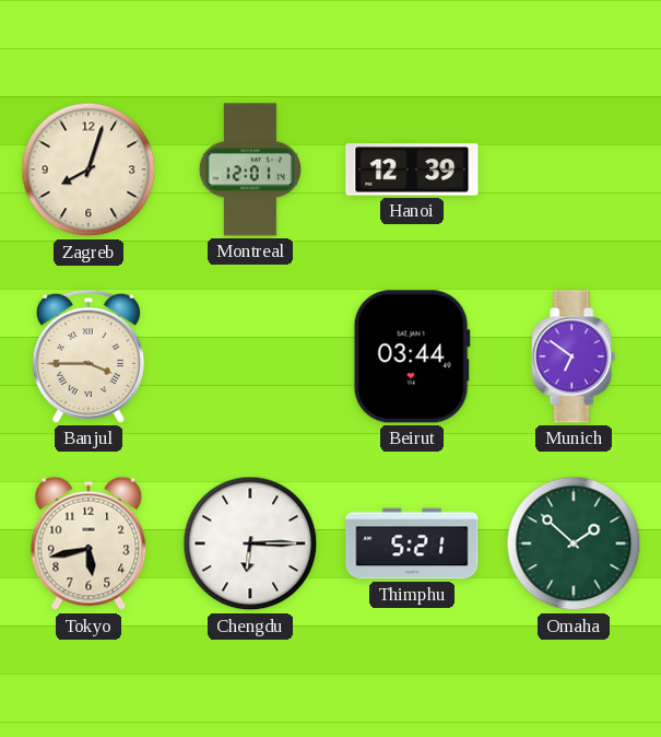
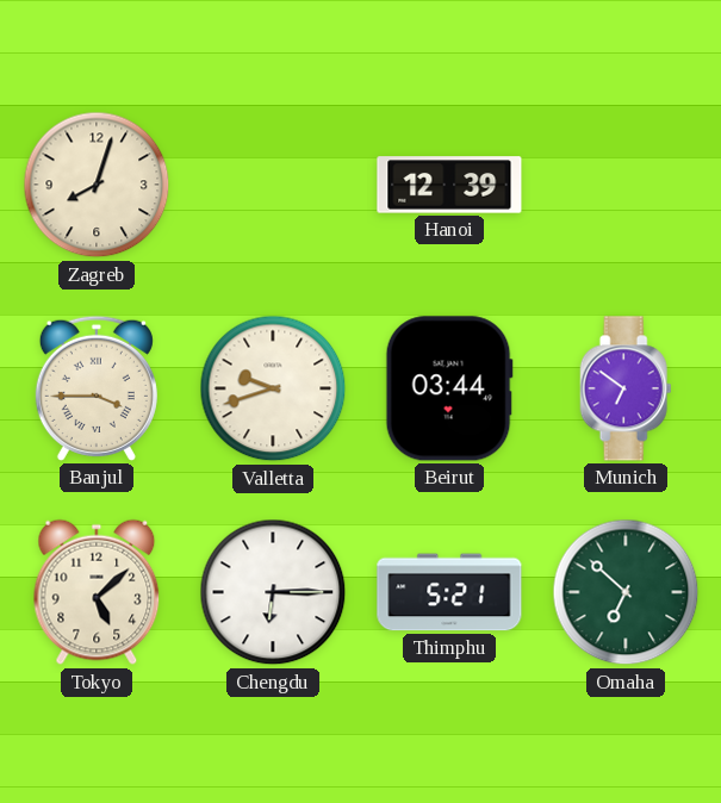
Montreal: 12:01 -> none
Valletta: none -> 9:42
Tokyo: 5:43 -> 5:08
Omaha: 1:52 -> 6:52
